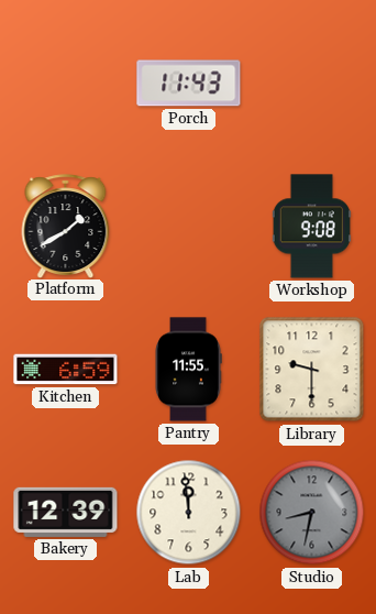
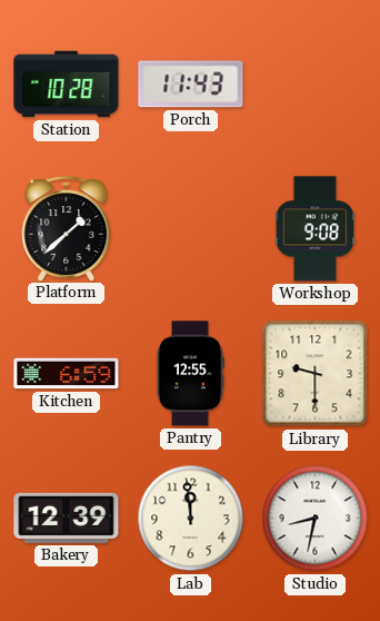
Station: none -> 10:28
Platform: 1:40 -> 1:38
Pantry: 11:55 -> 12:55
Studio dial: grey -> white
